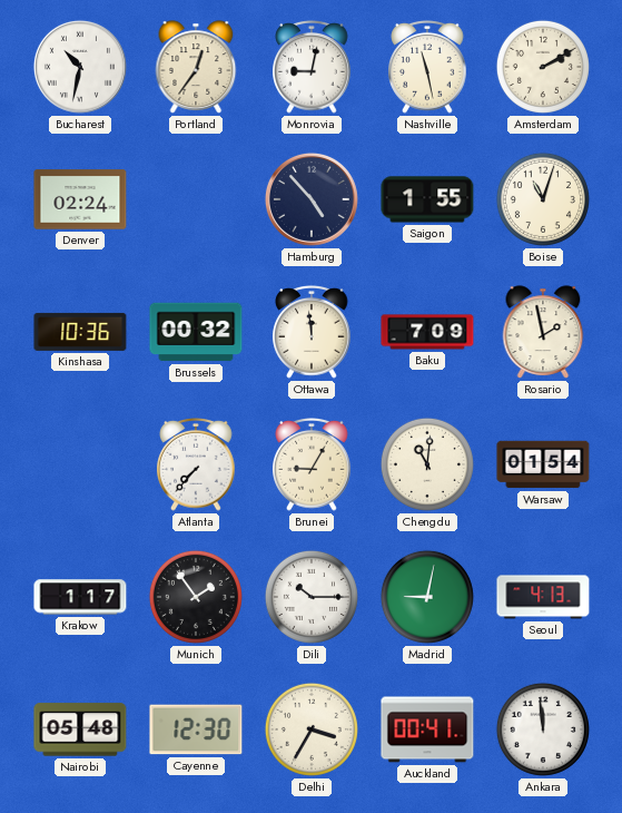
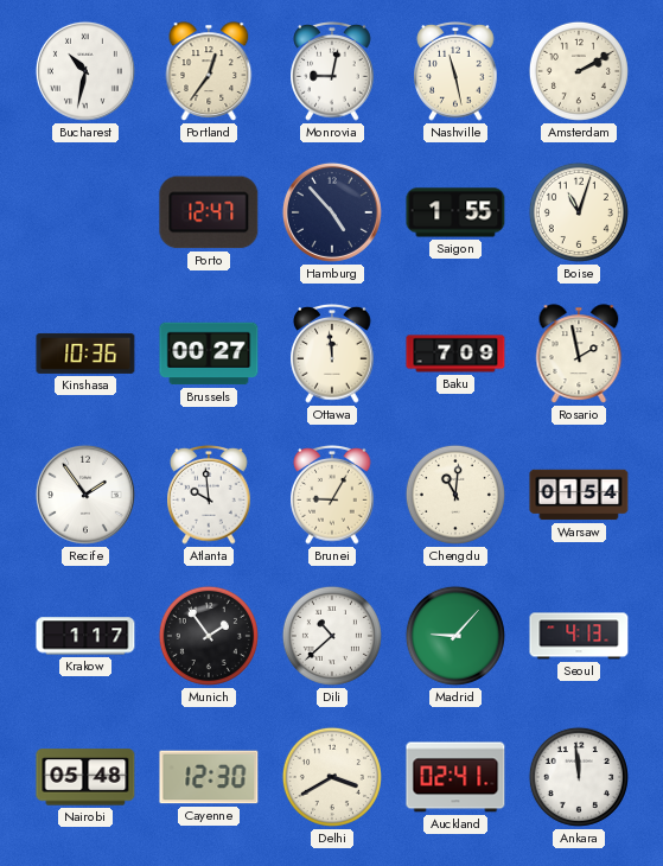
Denver: 02:24 -> none
Porto: none -> 12:47
Brussels: 00:32 -> 00:27
Recife: none -> 1:54
Atlanta: 7:37 -> 9:59
Dili: 10:15 -> 10:38
Madrid: 9:02 -> 9:07
Delhi: 3:35 -> 3:40
Auckland: 00:41 -> 02:41
